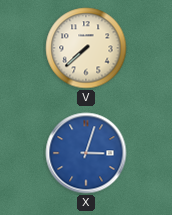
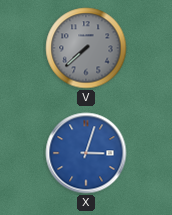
V dial: cream -> grey
